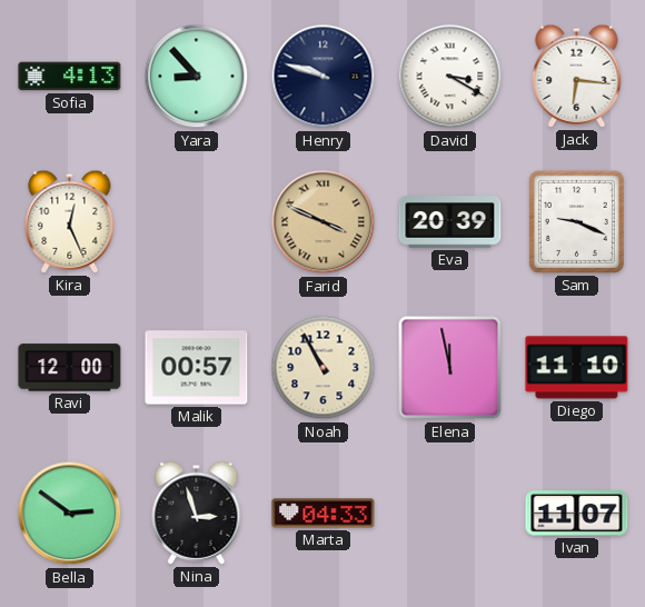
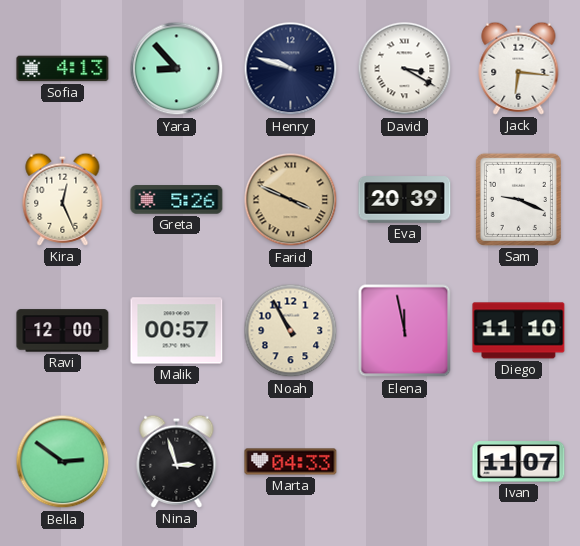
Greta: none -> 5:26
